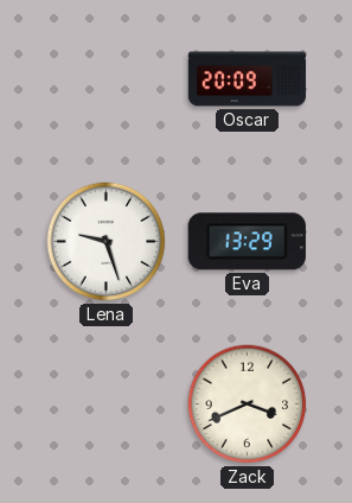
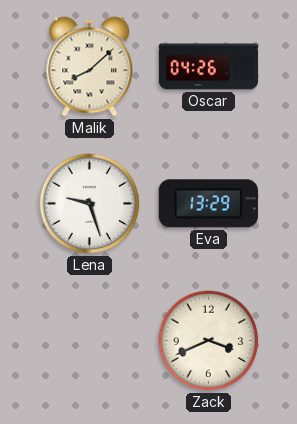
Malik: none -> 8:08
Oscar: 20:09 -> 04:26
